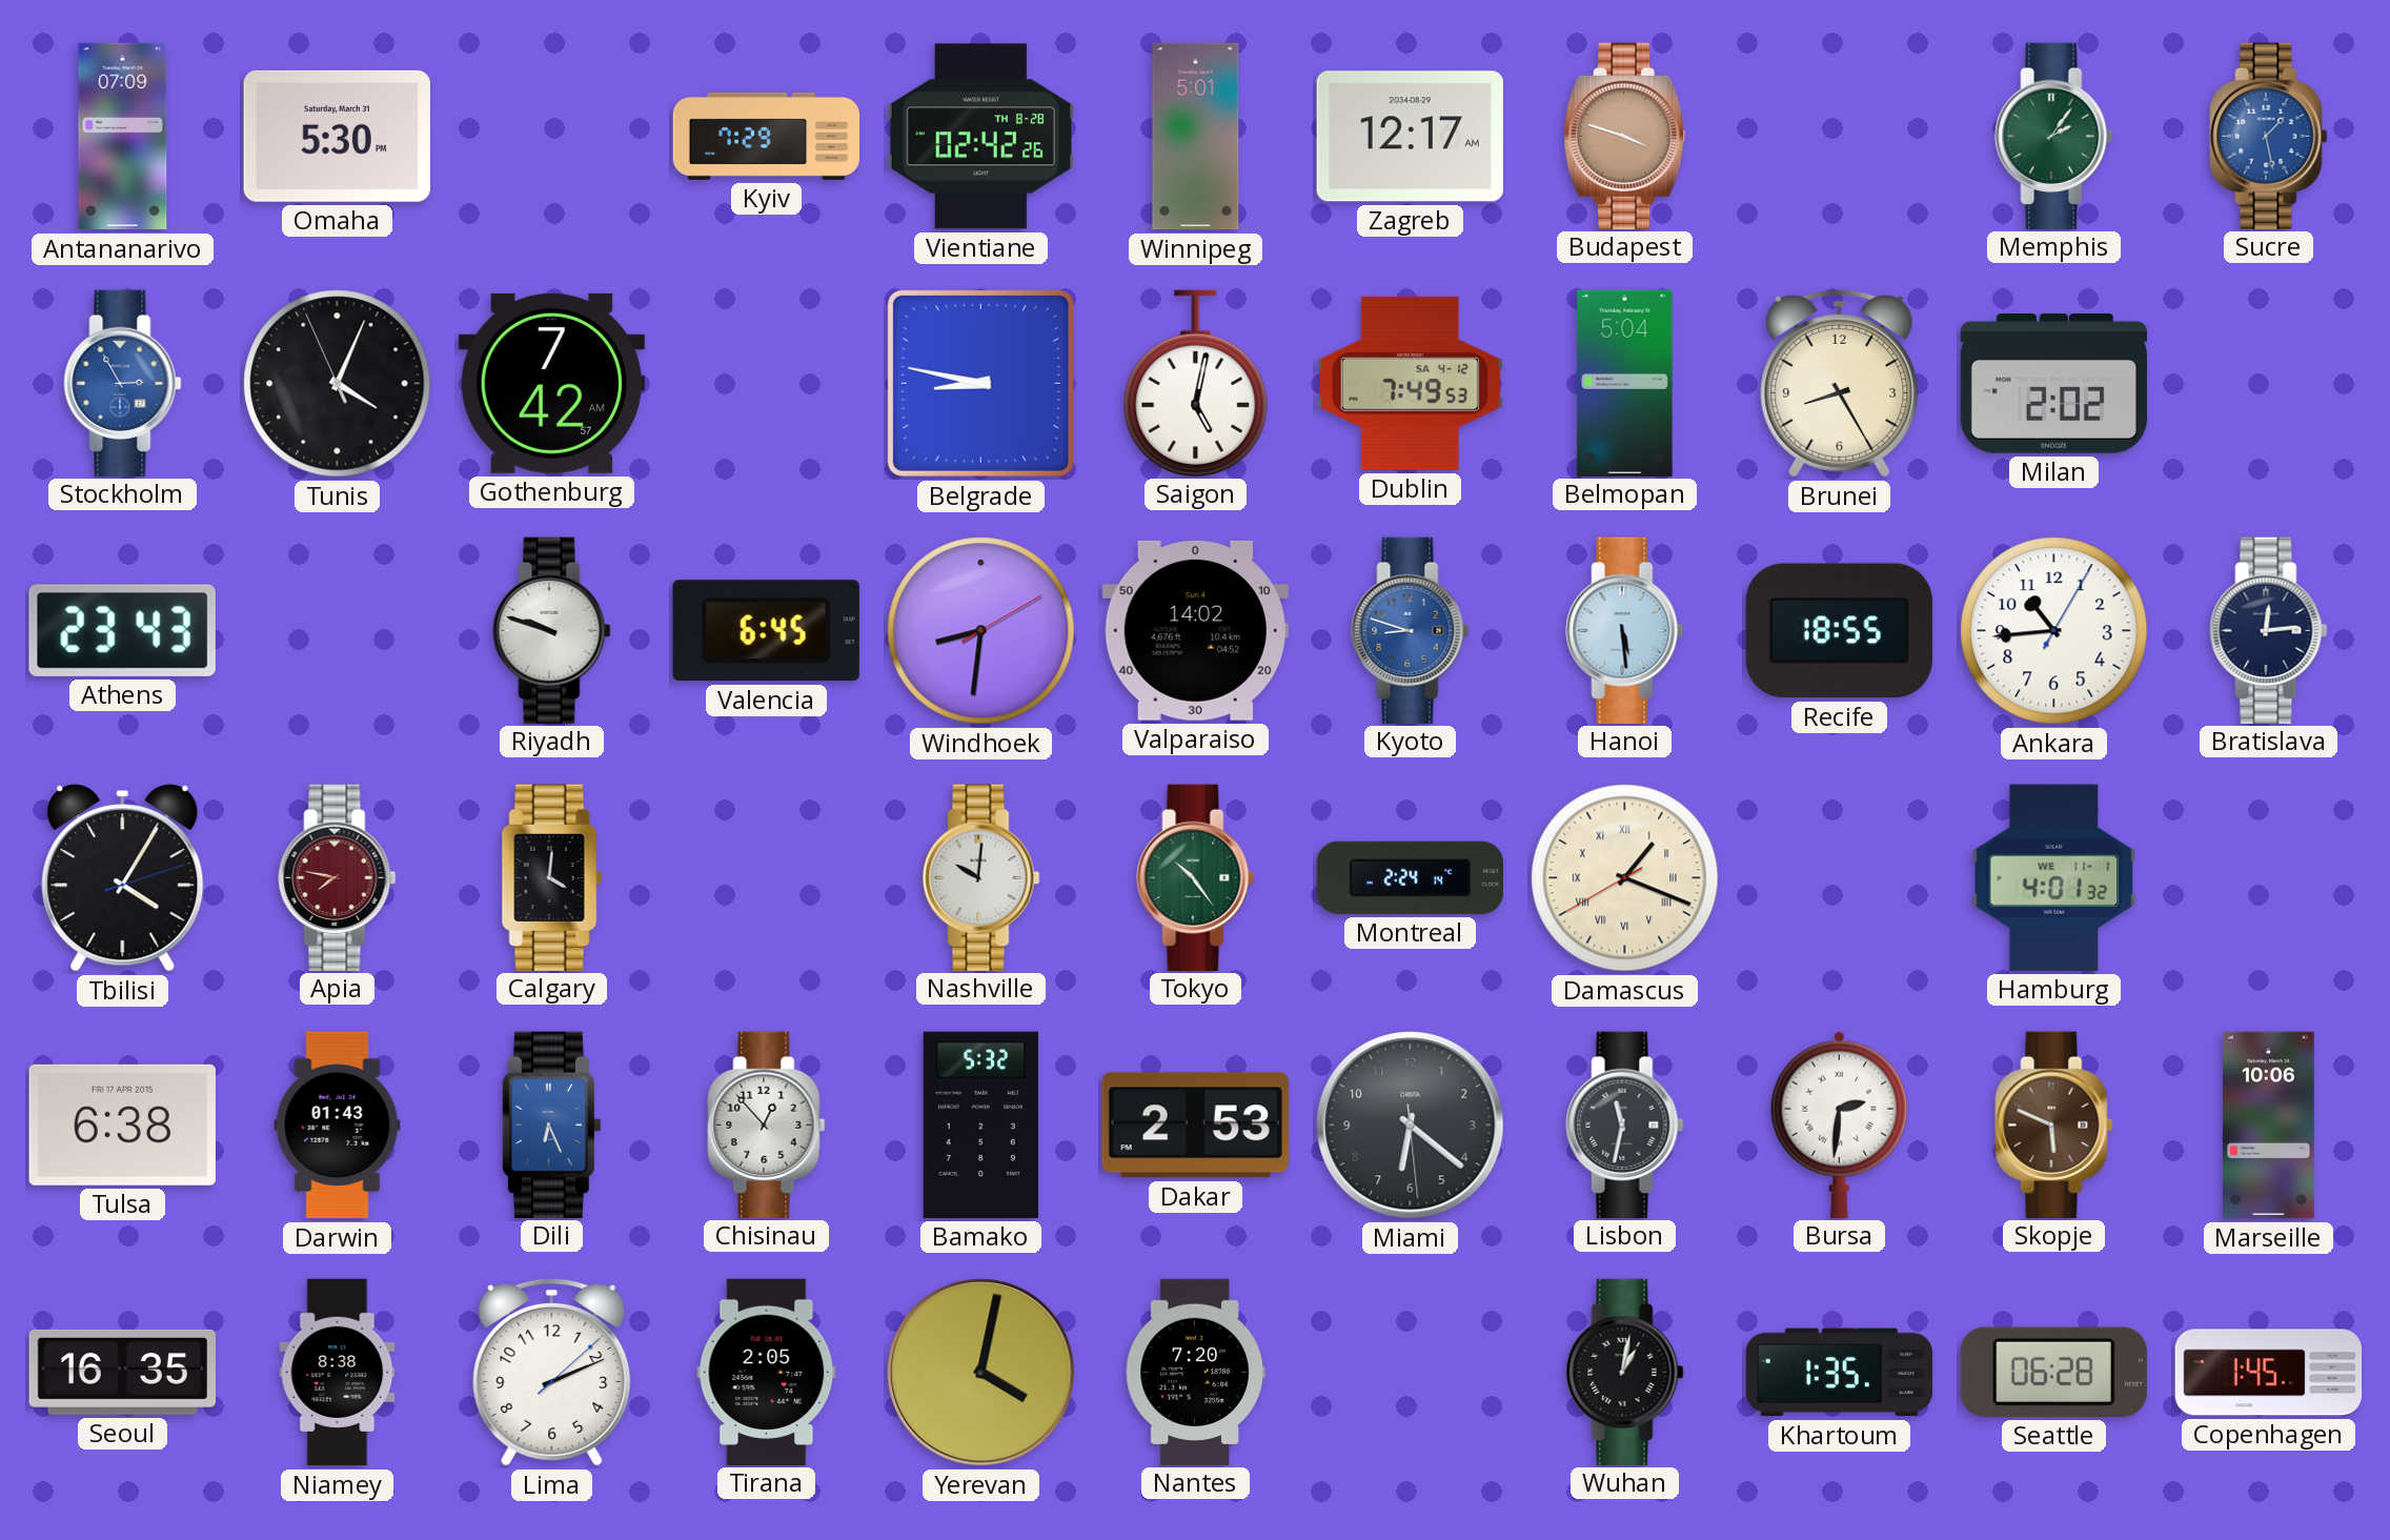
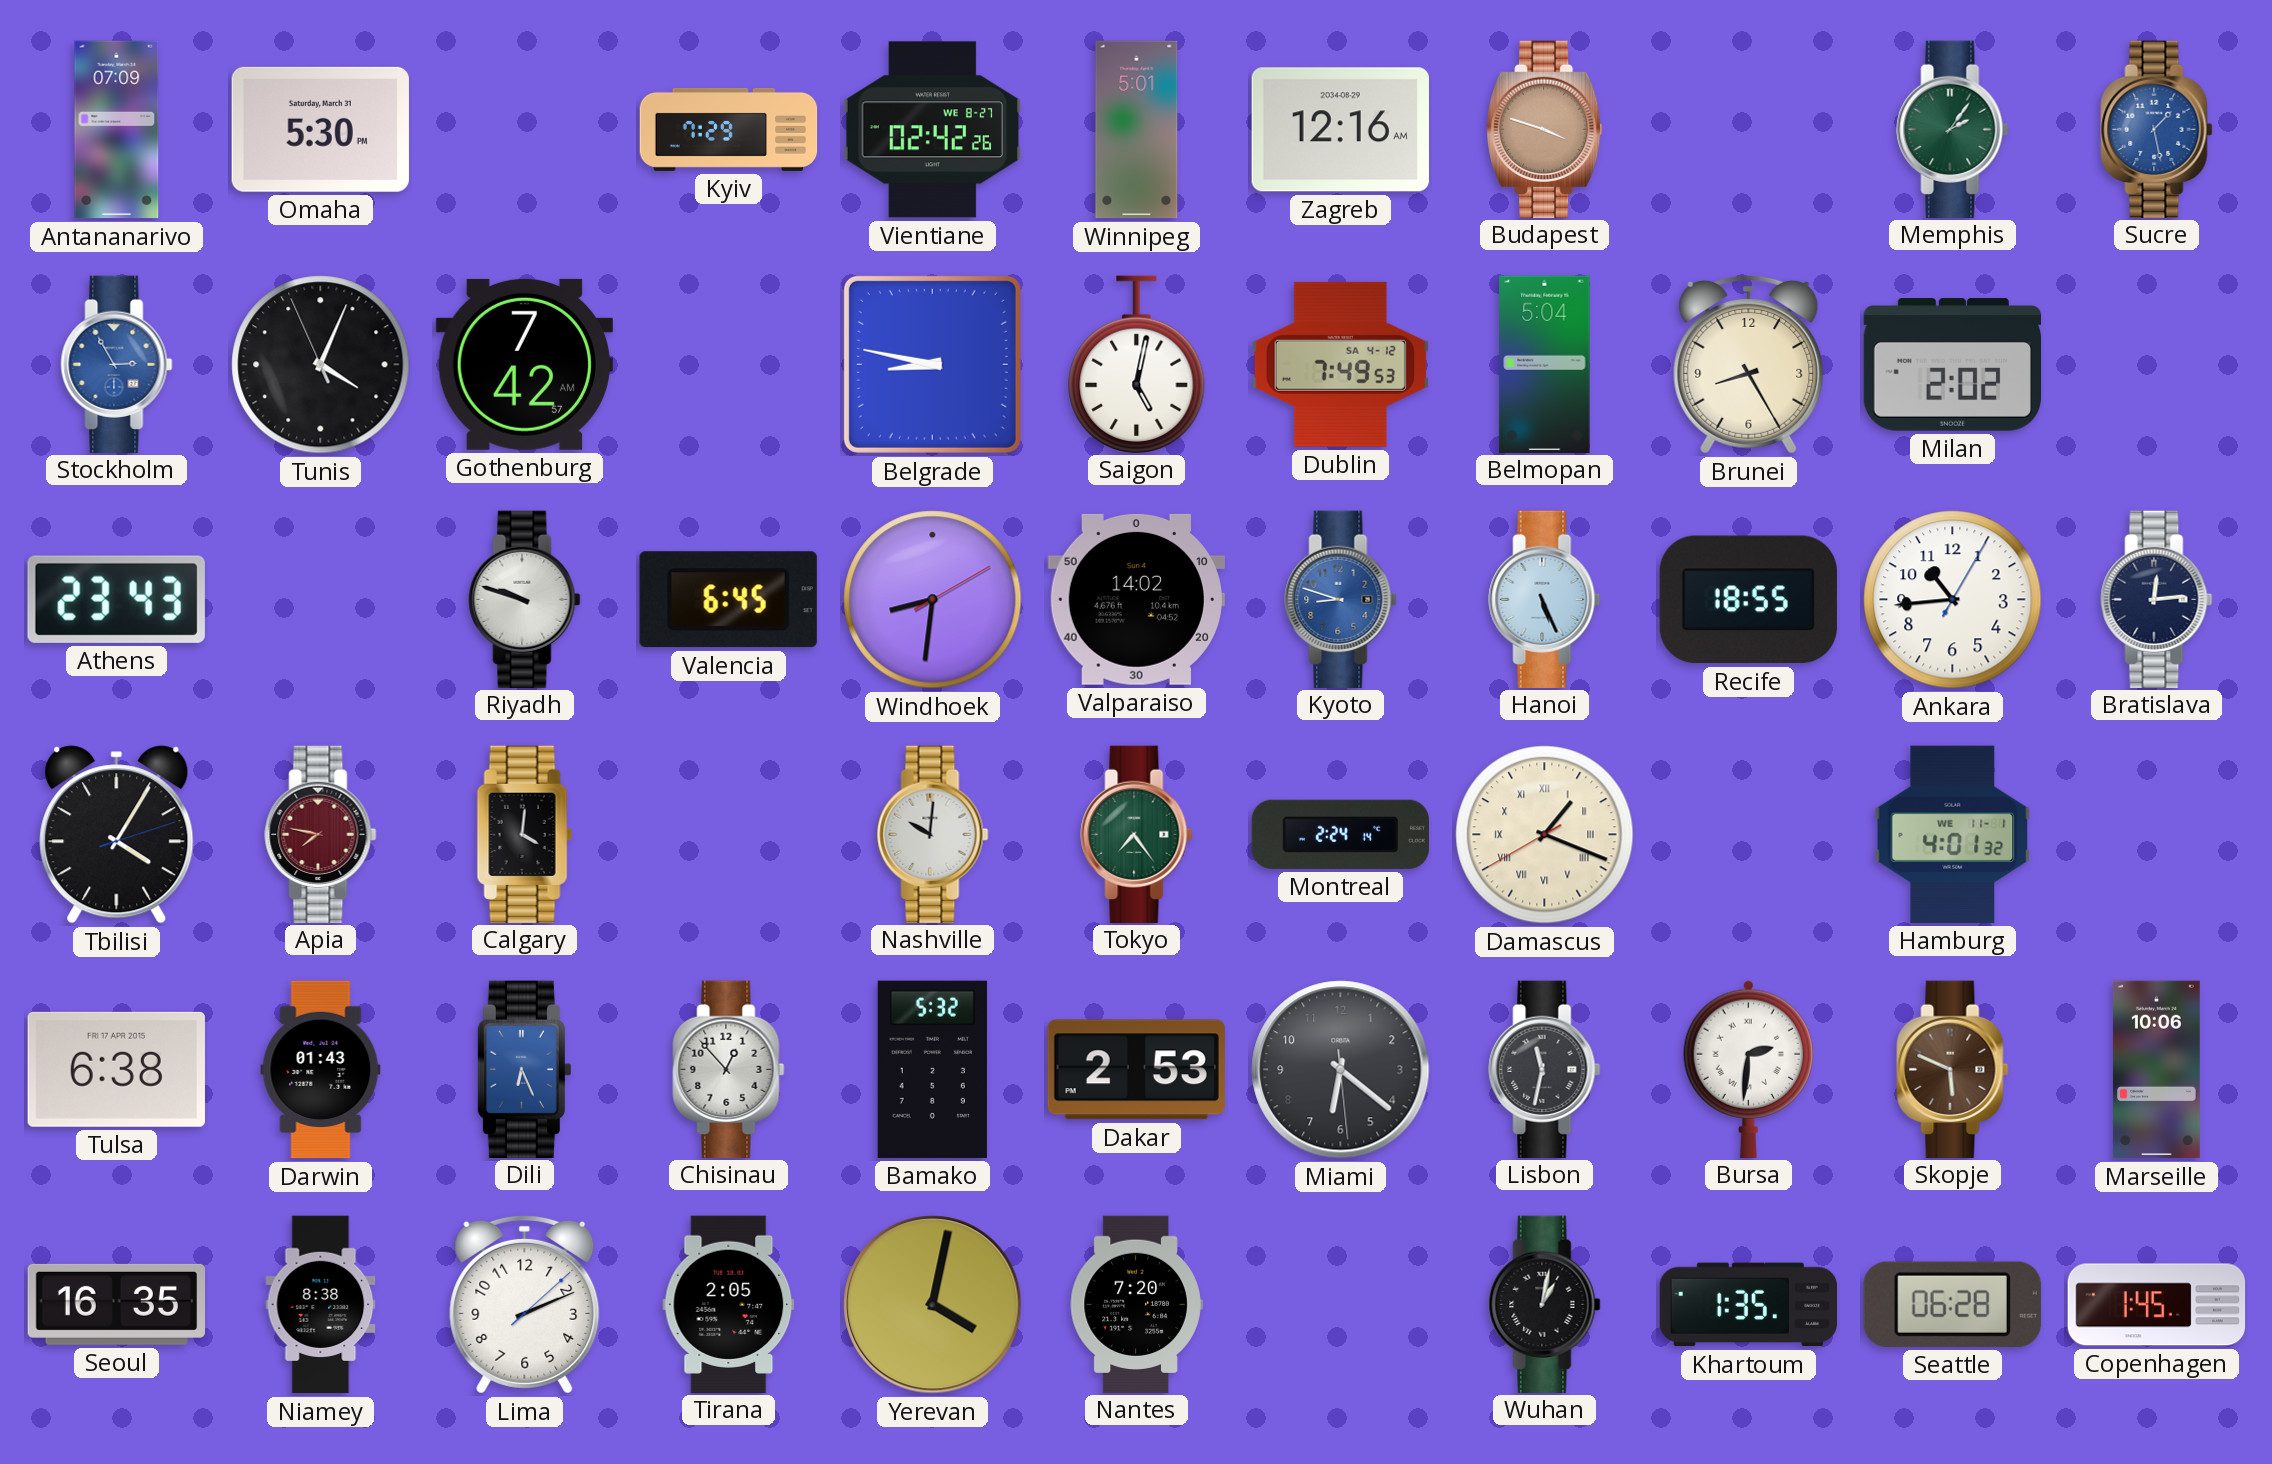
Vientiane date: TH 8-28 -> WE 8-27
Zagreb: 12:17 -> 12:16
Hanoi: 5:29 -> 5:26
Tokyo: 10:24 -> 7:24
